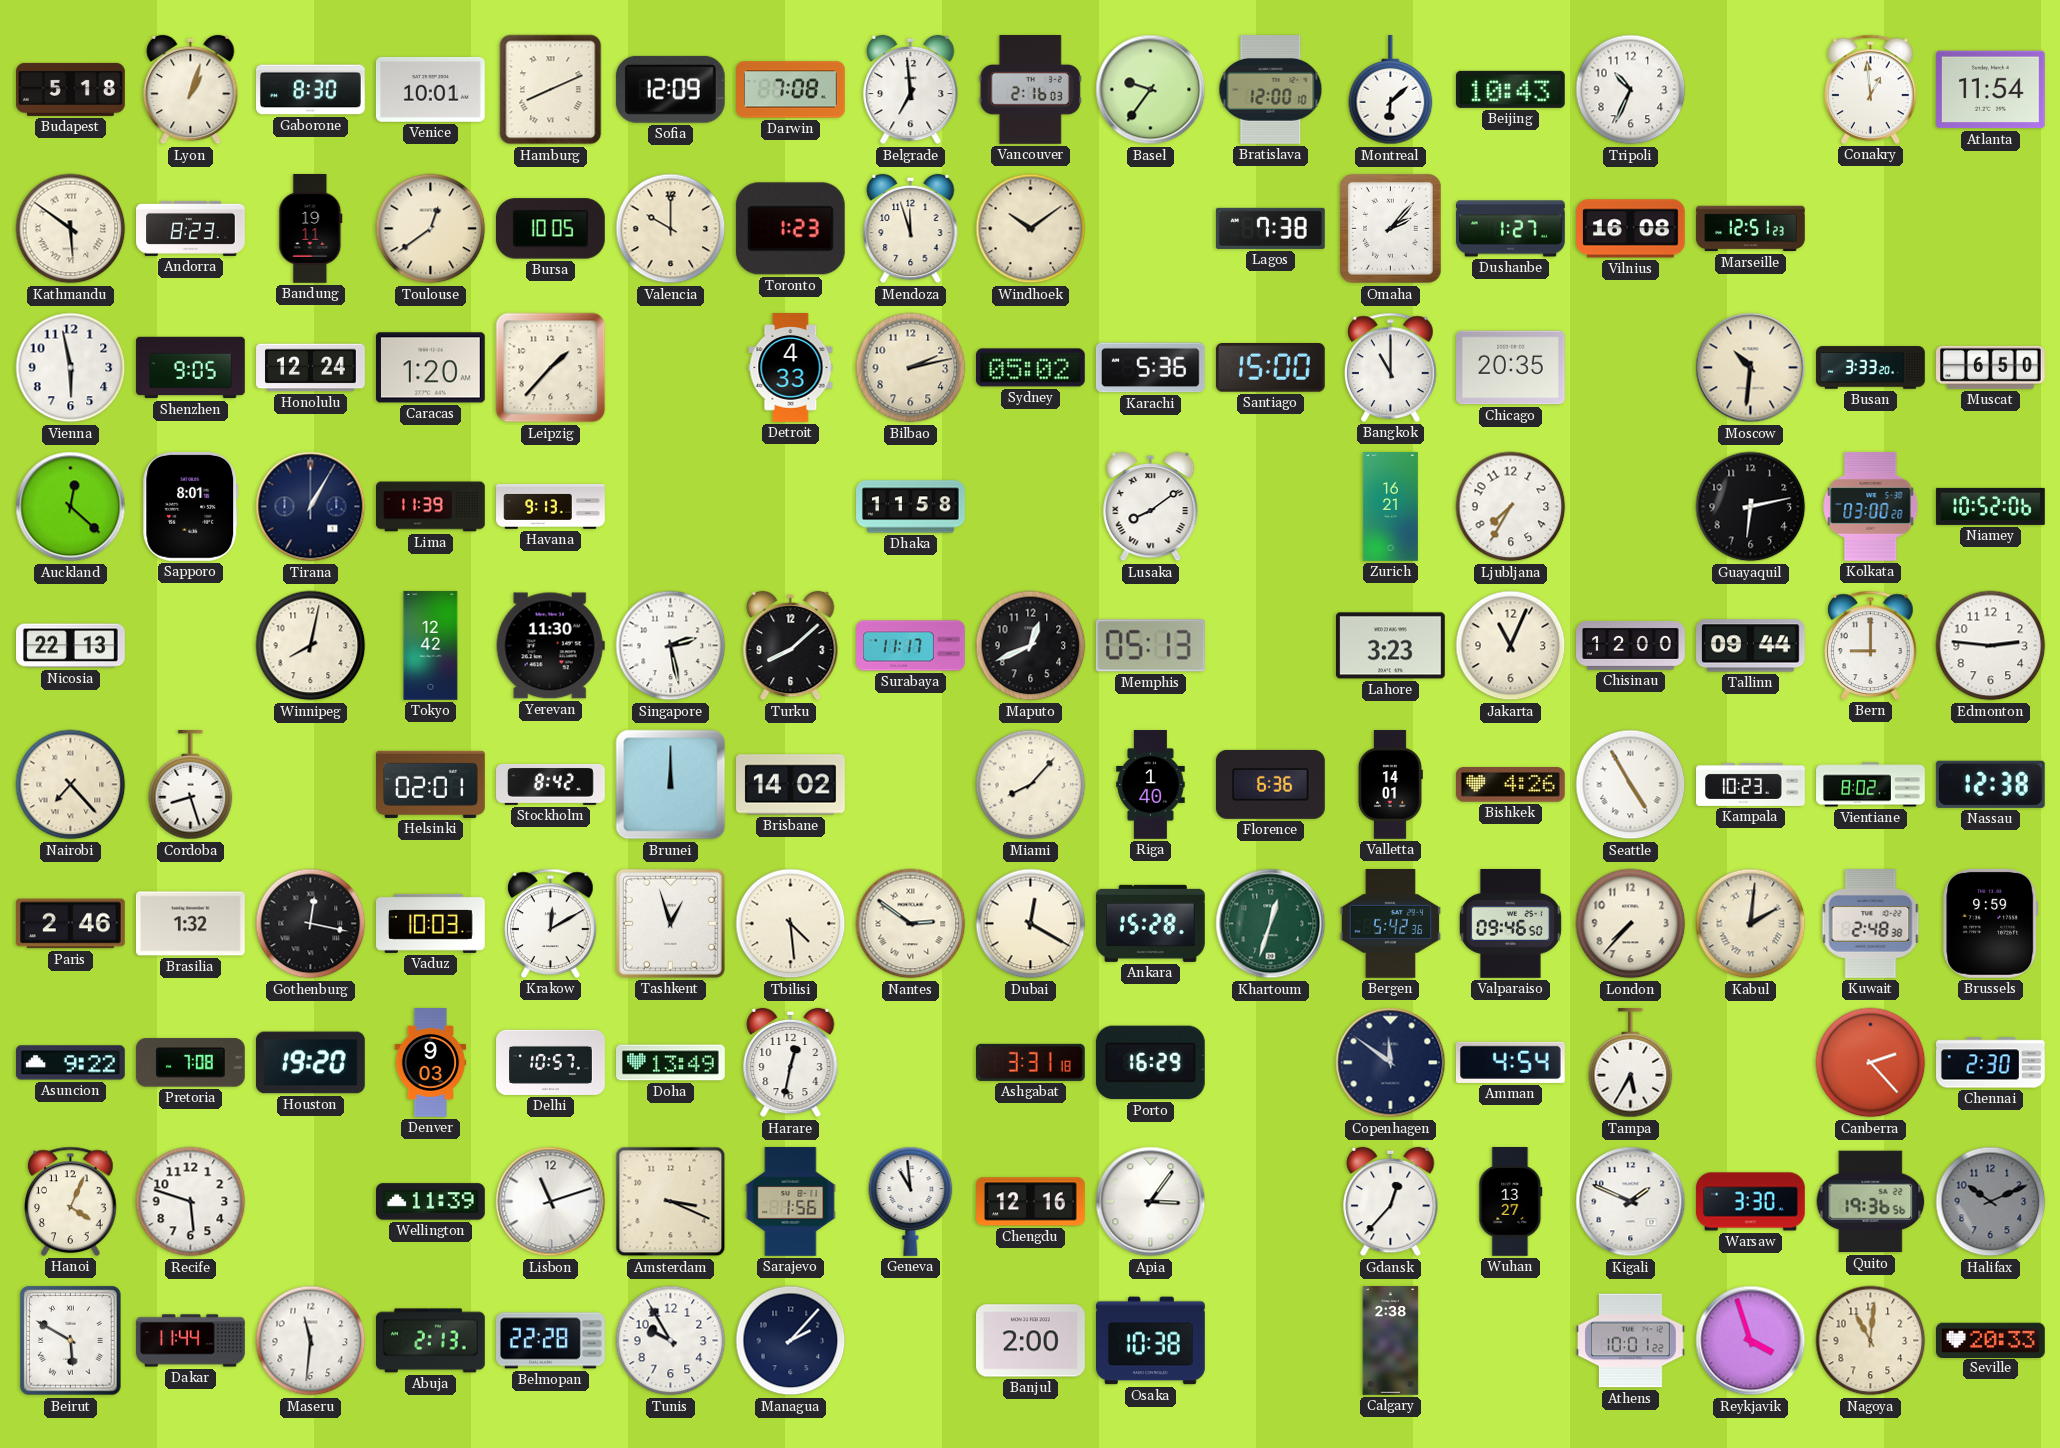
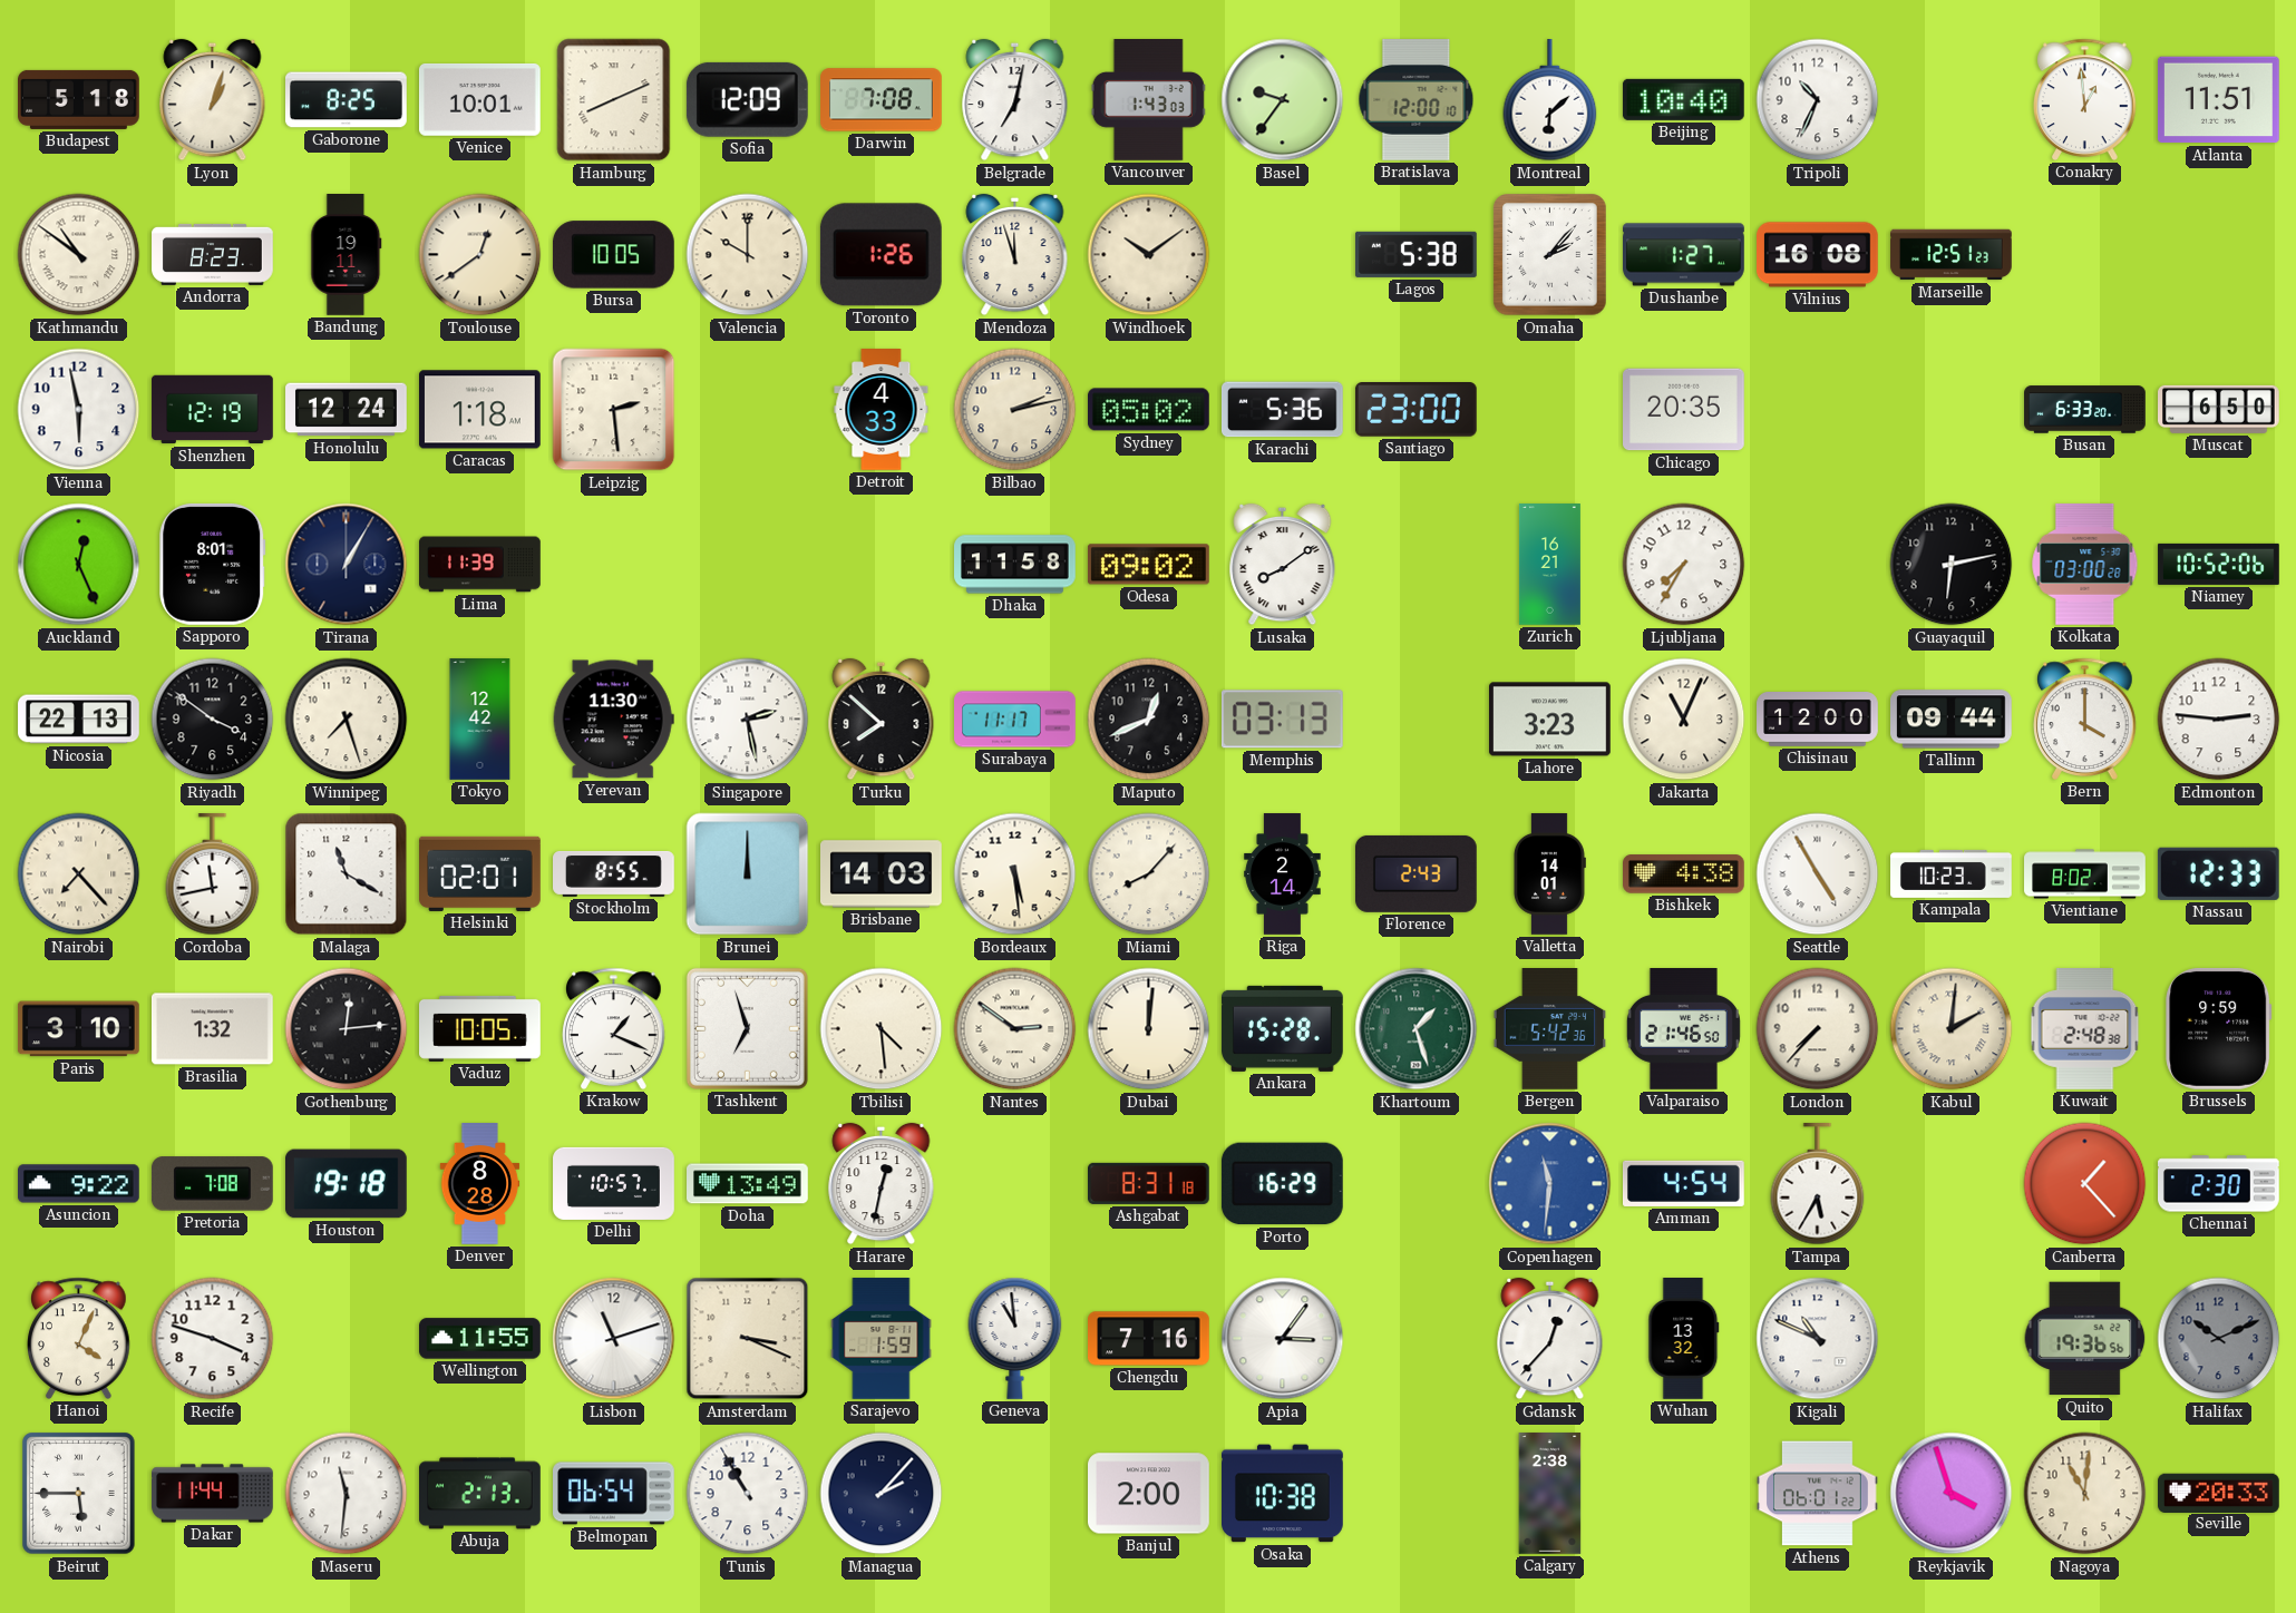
Gaborone: 8:30 -> 8:25
Belgrade: 6:59 -> 7:02
Vancouver: 2:16 -> 1:43
Beijing: 10:43 -> 10:40
Atlanta: 11:54 -> 11:51
Kathmandu: 5:51 -> 10:51
Toronto: 1:23 -> 1:26
Lagos: 7:38 -> 5:38
Shenzhen: 9:05 -> 12:19
Caracas: 1:20 -> 1:18
Leipzig: 1:37 -> 2:29
Santiago: 15:00 -> 23:00
Bangkok: 11:00 -> none
Moscow: 10:31 -> none
Busan: 3:33 -> 6:33
Auckland: 12:22 -> 12:26
Havana: 9:13 -> none
Odesa: none -> 09:02
Riyadh: none -> 3:51
Winnipeg: 8:02 -> 7:27
Turku: 8:08 -> 7:52
Memphis: 05:13 -> 03:13
Bern: 9:00 -> 4:00
Cordoba: 8:27 -> 11:43
Malaga: none -> 11:20
Stockholm: 8:42 -> 8:55
Brisbane: 14:02 -> 14:03
Bordeaux: none -> 5:29
Riga: 1:40 -> 2:14
Florence: 6:36 -> 2:43
Bishkek: 4:26 -> 4:38
Nassau: 12:38 -> 12:33
Paris: 2:46 -> 3:10
Gothenburg: 12:17 -> 12:14
Vaduz: 10:03 -> 10:05
Krakow: 12:10 -> 1:19
Tashkent: 12:57 -> 6:57
Dubai: 12:20 -> 12:01
Khartoum: 12:33 -> 1:27
Valparaiso: 09:46 -> 21:46
Houston: 19:20 -> 19:18
Denver: 9:03 -> 8:28
Ashgabat: 3:31 -> 8:31
Copenhagen: 11:51 -> 11:31
Copenhagen dial: navy -> blue
Canberra: 2:23 -> 1:23
Recife: 5:48 -> 3:48
Wellington: 11:39 -> 11:55
Sarajevo: 1:56 -> 1:59
Chengdu: 12:16 -> 7:16
Wuhan: 13:27 -> 13:32
Kigali: 1:49 -> 10:49
Warsaw: 3:30 -> none
Beirut: 5:50 -> 5:45
Belmopan: 22:28 -> 06:54
Tunis: 9:55 -> 10:55
Athens: 10:01 -> 06:01
